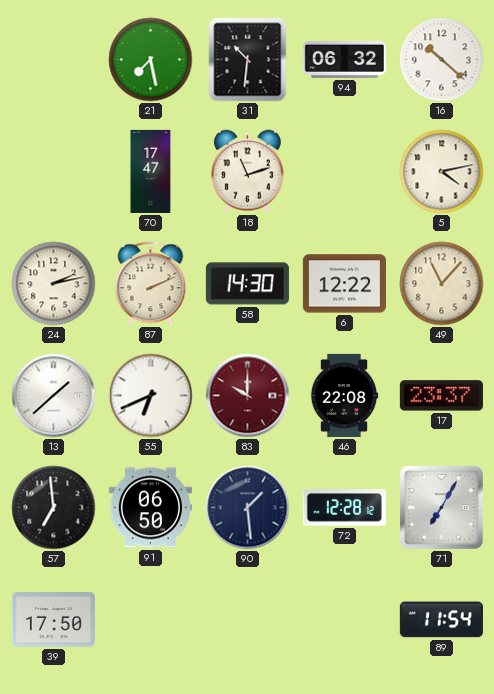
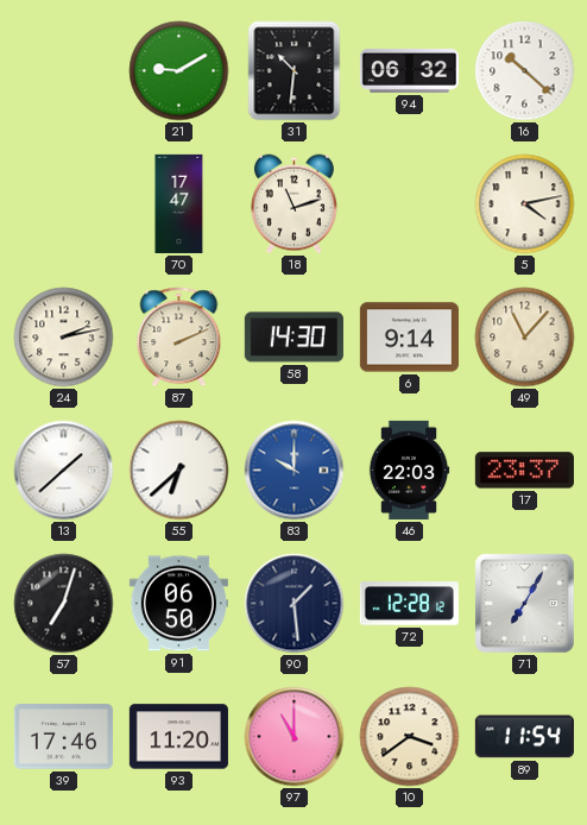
21: 7:28 -> 9:10
6: 12:22 -> 9:14
55: 6:41 -> 6:38
83 dial: burgundy -> blue
46: 22:08 -> 22:03
57: 6:59 -> 7:03
39: 17:50 -> 17:46
93: none -> 11:20
97: none -> 11:00
10: none -> 3:39
